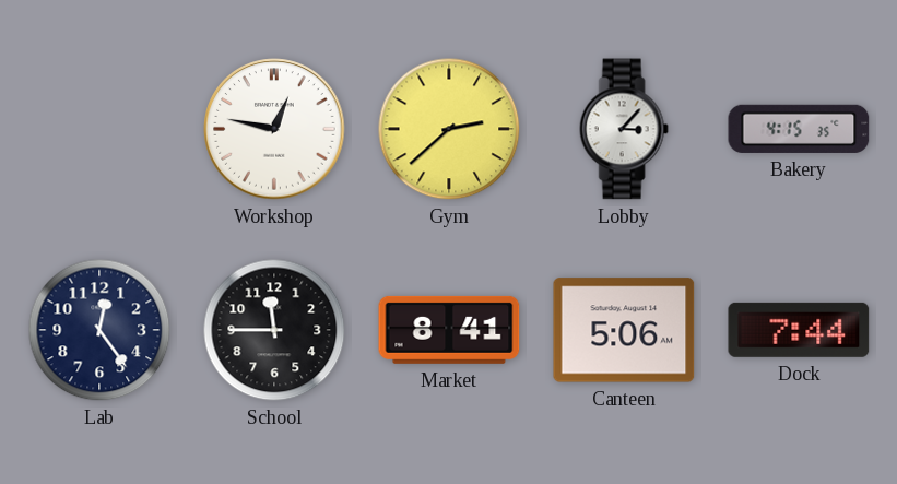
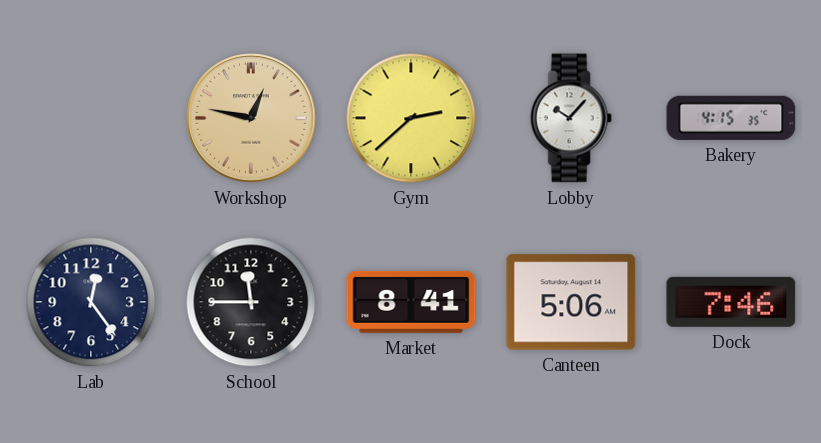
Workshop dial: white -> champagne
Lobby: 3:07 -> 10:07
Dock: 7:44 -> 7:46
